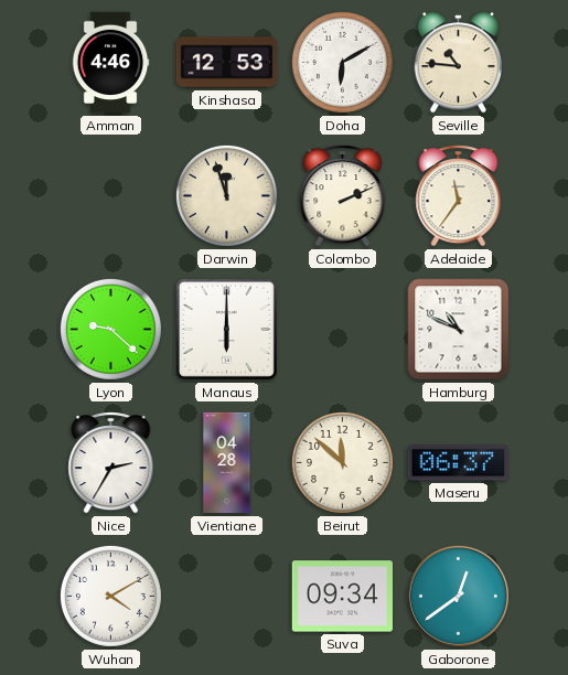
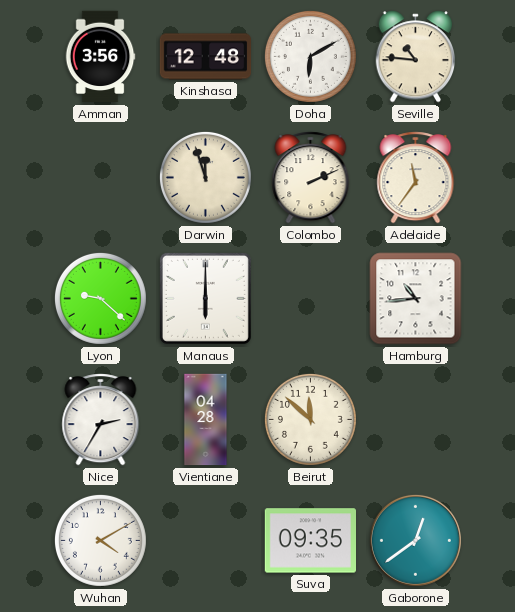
Amman: 4:46 -> 3:56
Kinshasa: 12:53 -> 12:48
Hamburg: 10:49 -> 10:44
Maseru: 06:37 -> none
Suva: 09:34 -> 09:35
